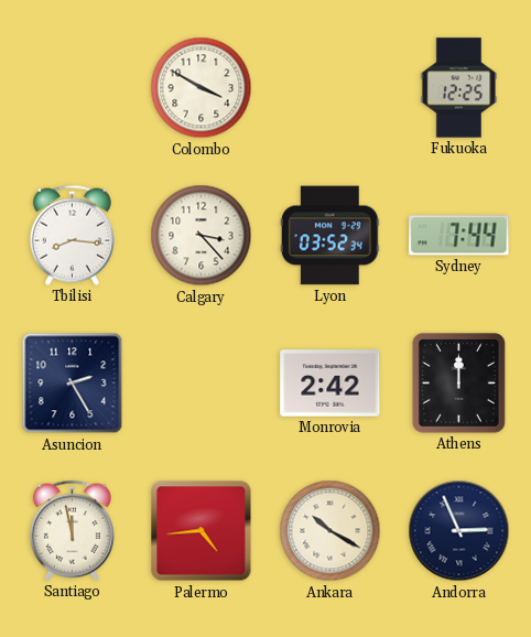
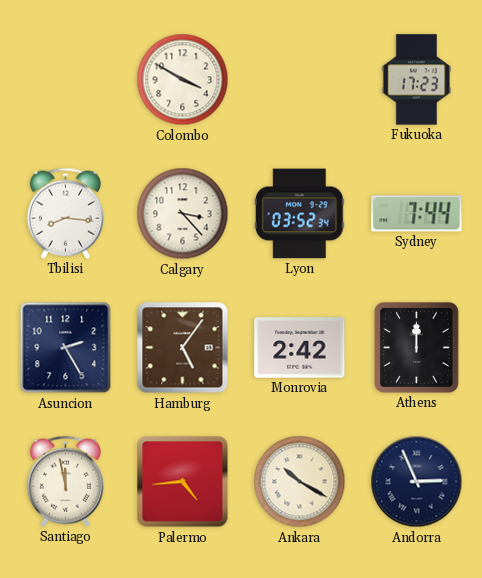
Fukuoka: 12:25 -> 17:23
Hamburg: none -> 5:06
